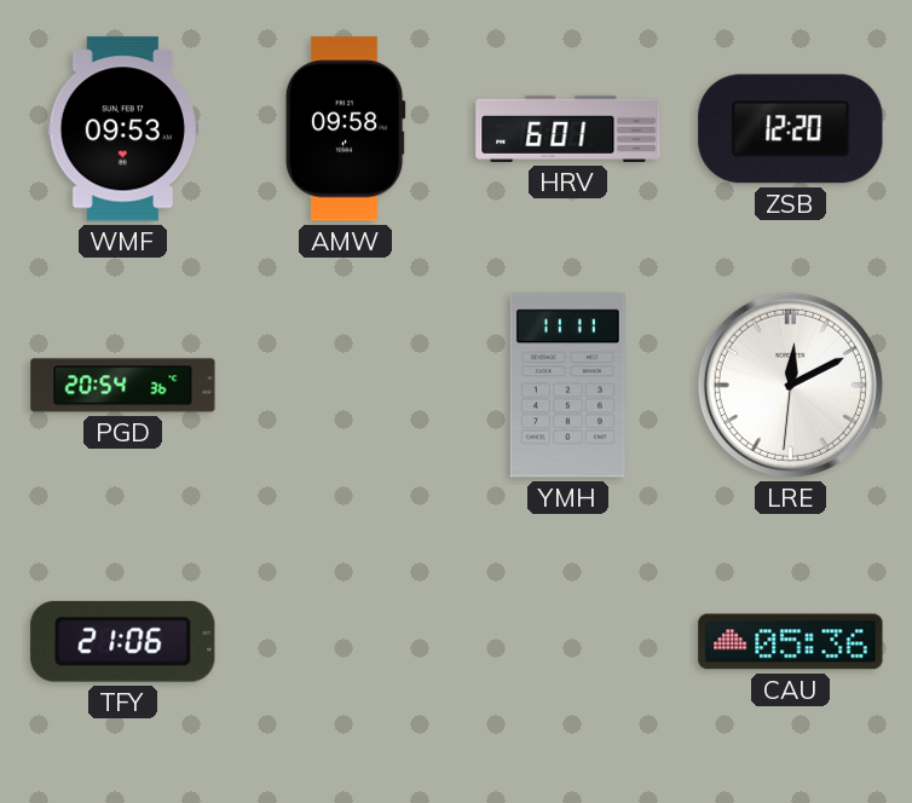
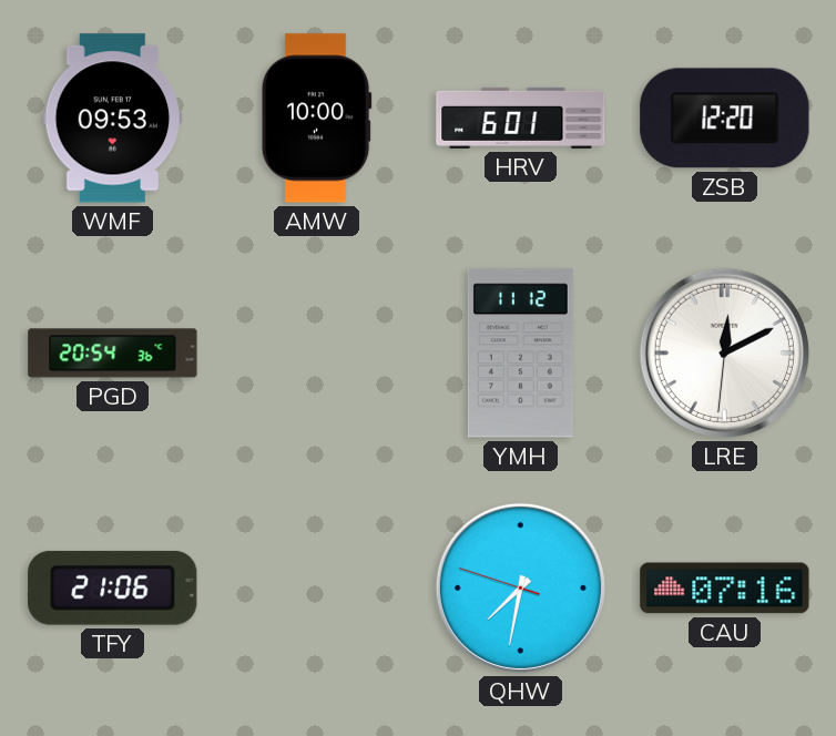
AMW: 09:58 -> 10:00
YMH: 11:11 -> 11:12
QHW: none -> 7:31
CAU: 05:36 -> 07:16
